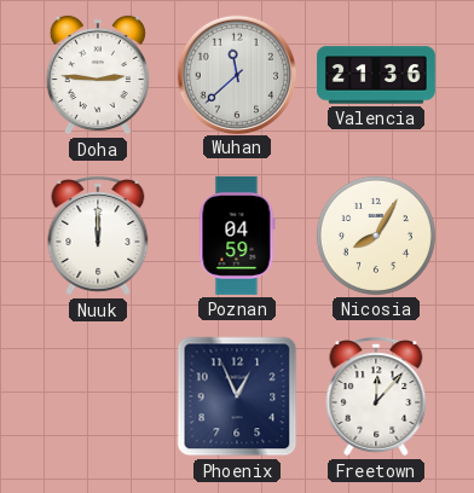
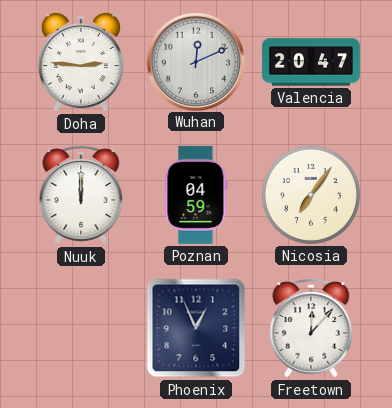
Wuhan: 11:38 -> 12:11
Valencia: 21:36 -> 20:47
Nicosia: 8:05 -> 7:06
